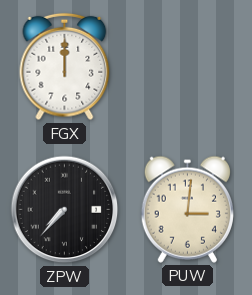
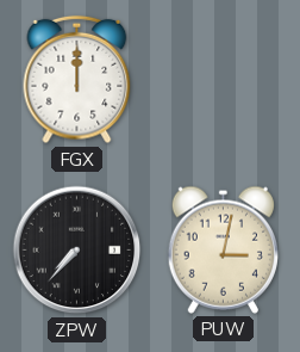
PUW: 3:01 -> 3:02
